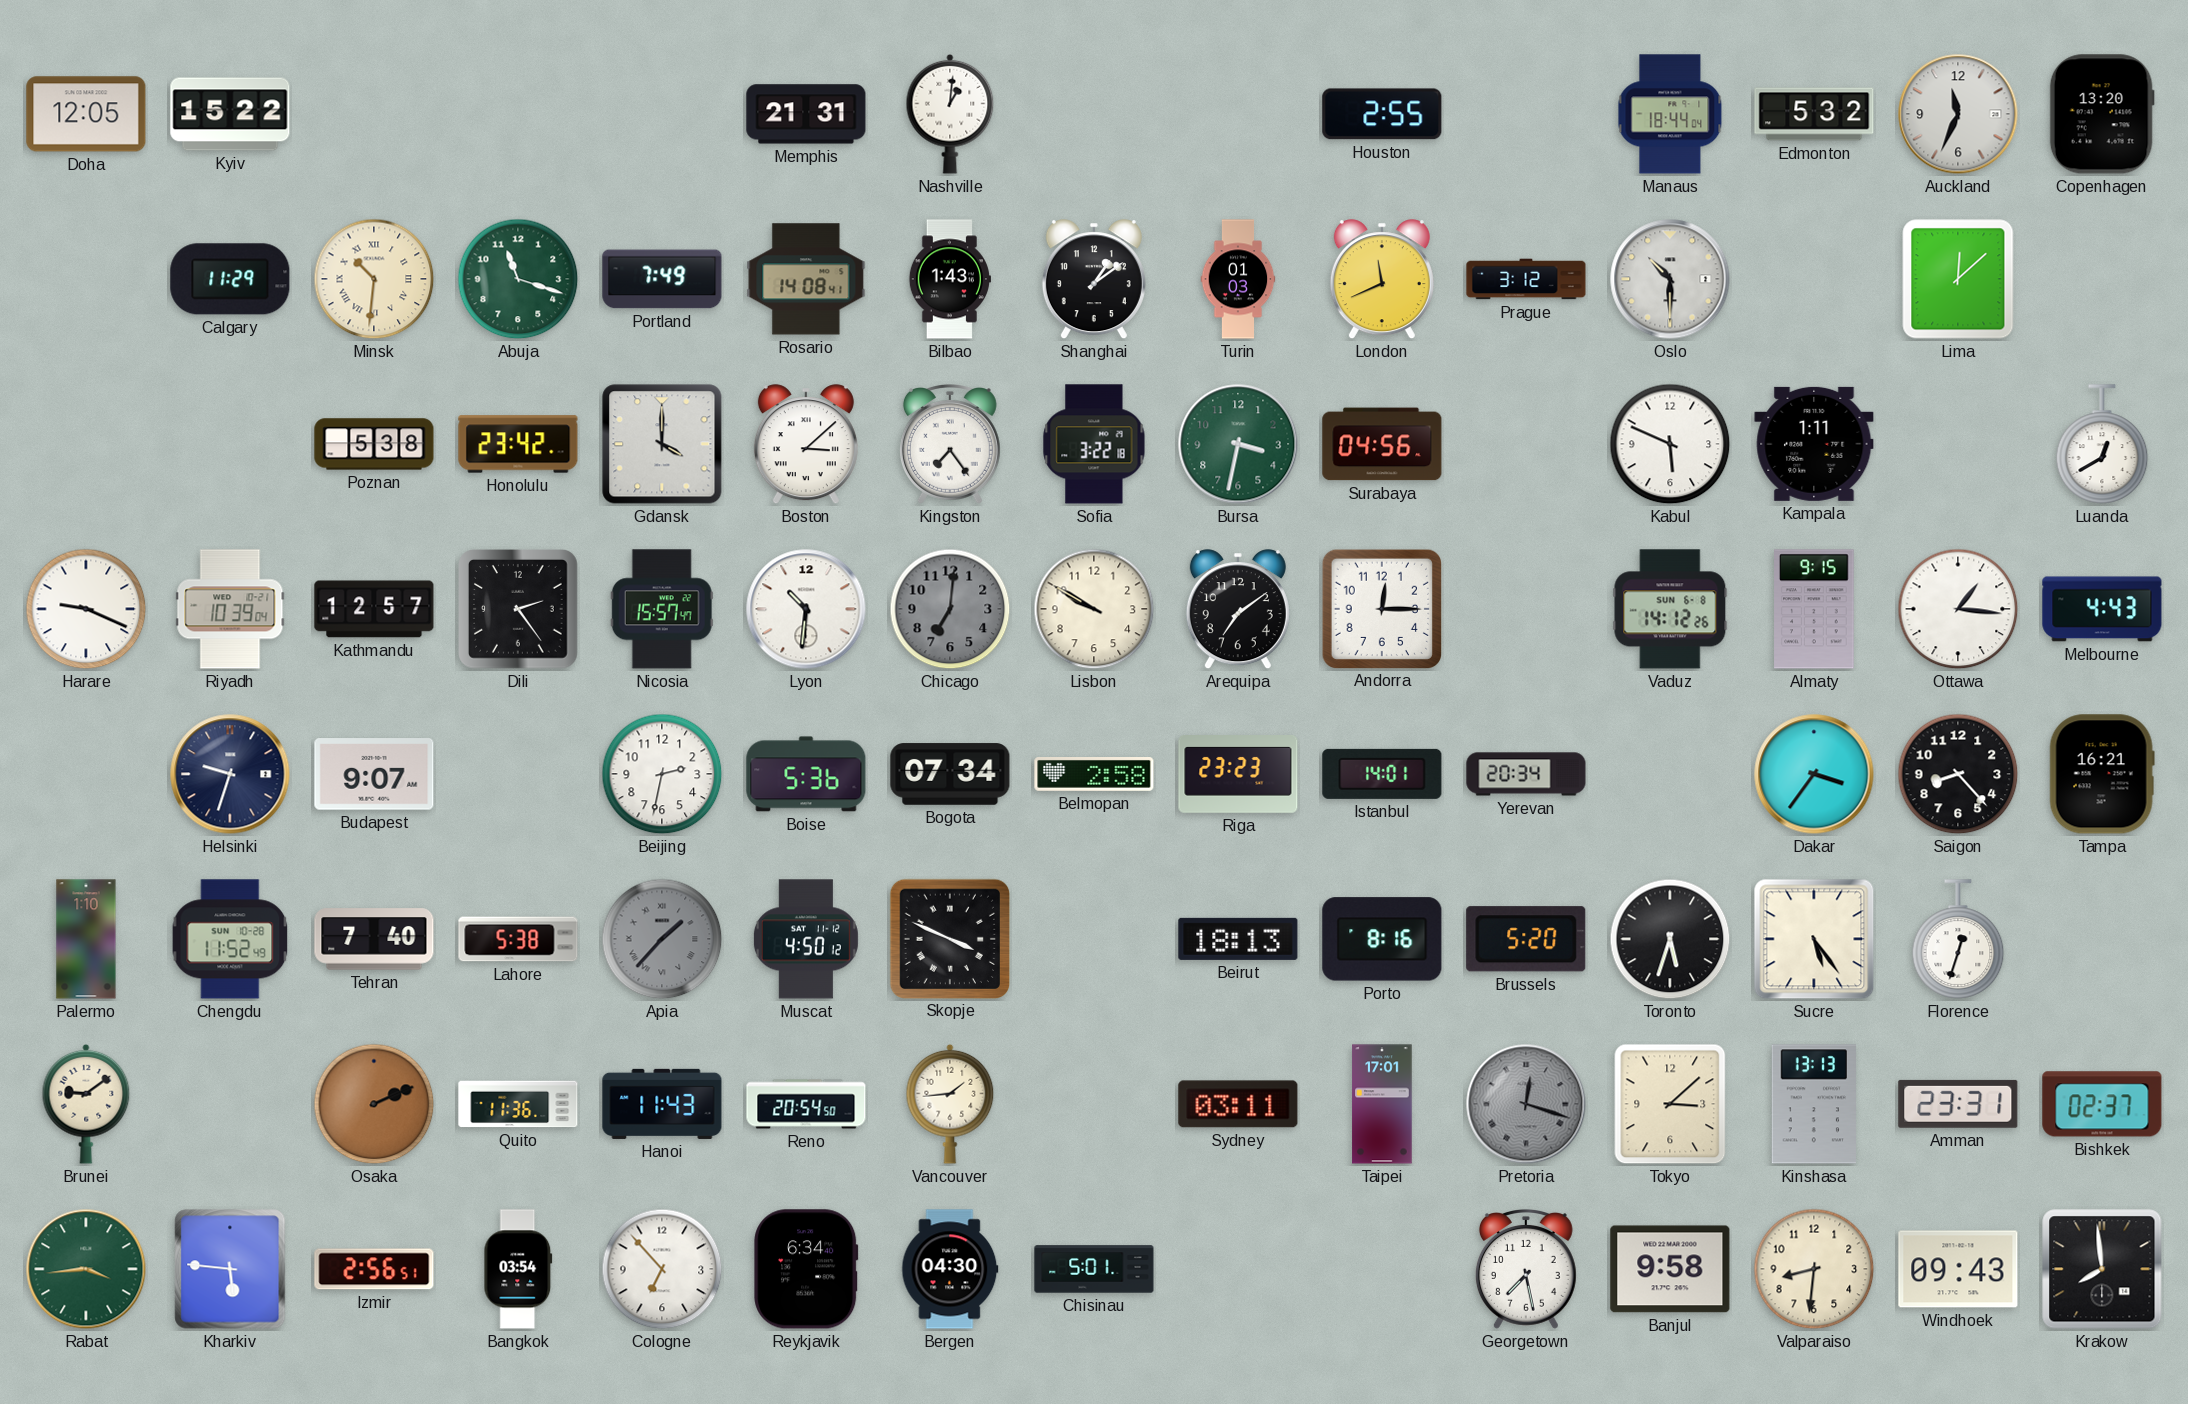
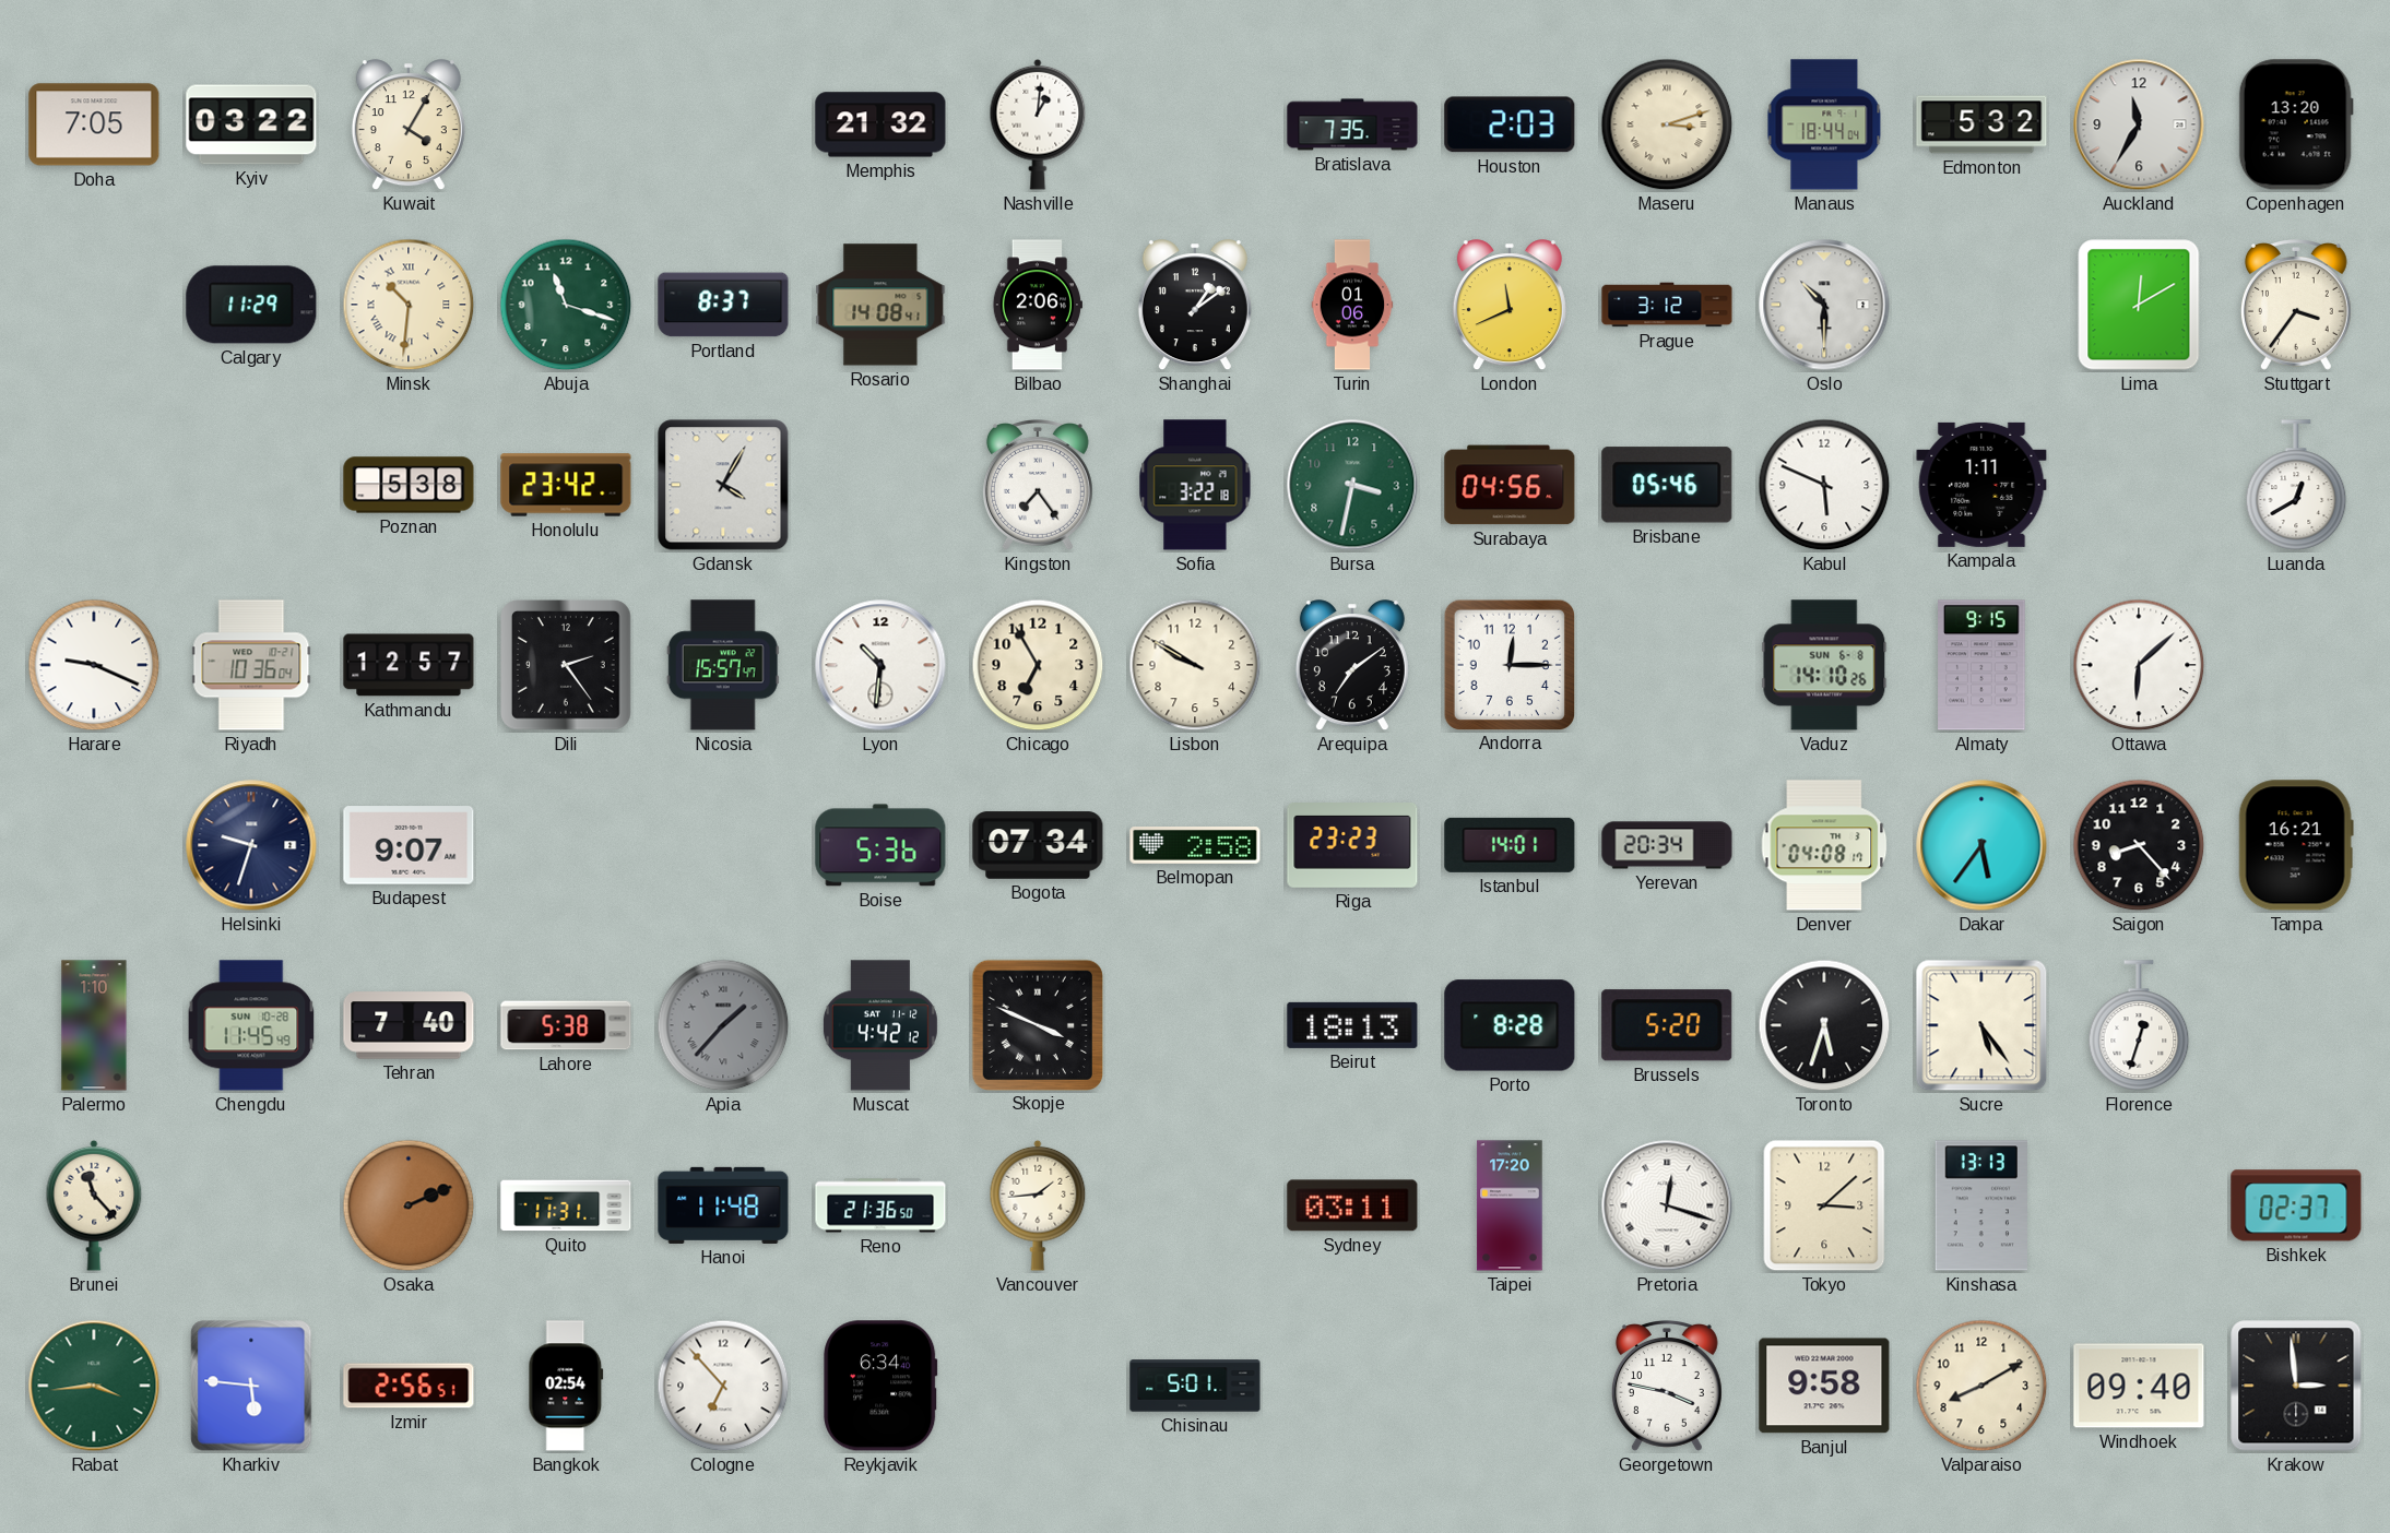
Doha: 12:05 -> 7:05
Kyiv: 15:22 -> 03:22
Kuwait: none -> 4:05
Memphis: 21:31 -> 21:32
Bratislava: none -> 7:35
Houston: 2:55 -> 2:03
Maseru: none -> 3:12
Auckland: 11:34 -> 11:35
Portland: 7:49 -> 8:37
Bilbao: 1:43 -> 2:06
Turin: 01:03 -> 01:06
Lima: 12:08 -> 12:10
Stuttgart: none -> 3:36
Gdansk: 4:00 -> 4:05
Boston: 3:08 -> none
Brisbane: none -> 05:46
Riyadh: 10:39 -> 10:36
Chicago: 7:01 -> 6:55
Chicago dial: grey -> cream
Vaduz: 14:12 -> 14:10
Ottawa: 1:16 -> 6:08
Melbourne: 4:43 -> none
Beijing: 2:32 -> none
Denver: none -> 04:08
Dakar: 3:36 -> 5:36
Chengdu: 11:52 -> 11:45
Muscat: 4:50 -> 4:42
Porto: 8:16 -> 8:28
Brunei: 9:09 -> 11:23
Quito: 11:36 -> 11:31
Hanoi: 11:43 -> 11:48
Reno: 20:54 -> 21:36
Taipei: 17:01 -> 17:20
Pretoria dial: grey -> white
Amman: 23:31 -> none
Bangkok: 03:54 -> 02:54
Bergen: 04:30 -> none
Georgetown: 7:28 -> 3:47
Valparaiso: 8:31 -> 8:10
Windhoek: 09:43 -> 09:40
Krakow: 7:59 -> 2:59
